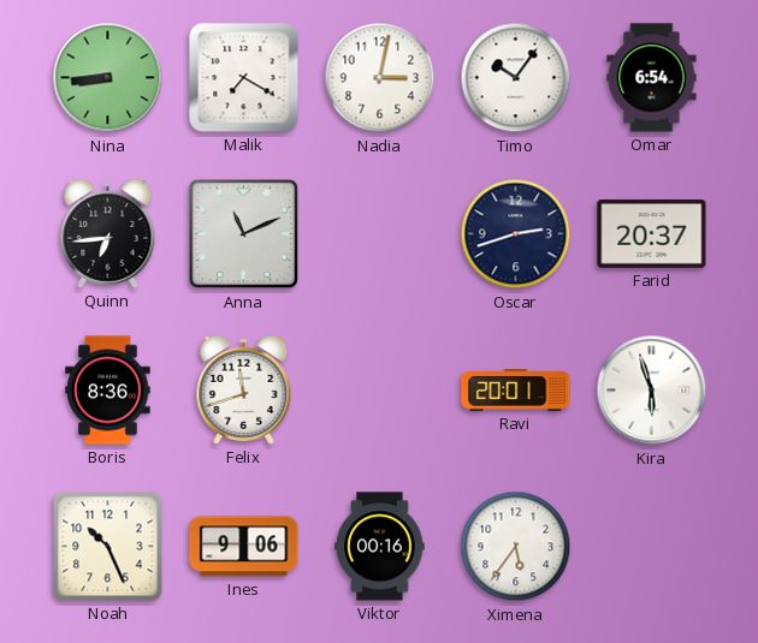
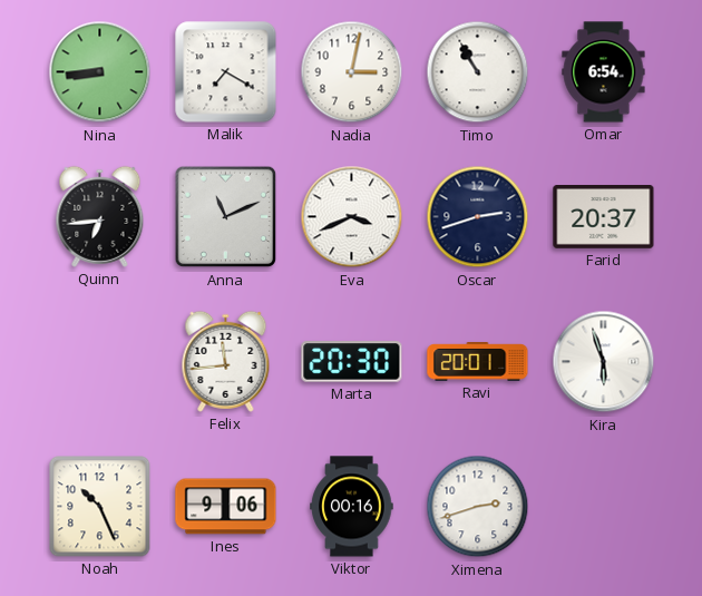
Timo: 10:06 -> 10:55
Eva: none -> 3:41
Boris: 8:36 -> none
Felix: 11:42 -> 11:44
Marta: none -> 20:30
Ximena: 5:36 -> 2:42
